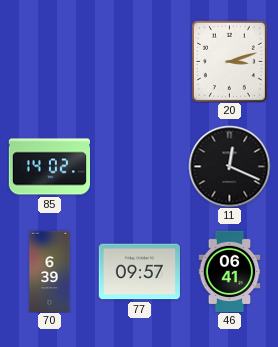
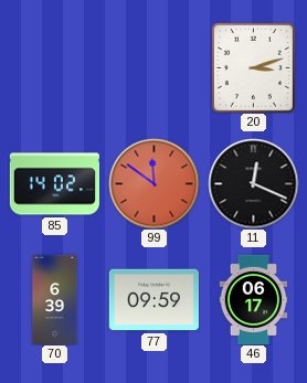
99: none -> 11:51
77: 09:57 -> 09:59
46: 06:41 -> 06:17
